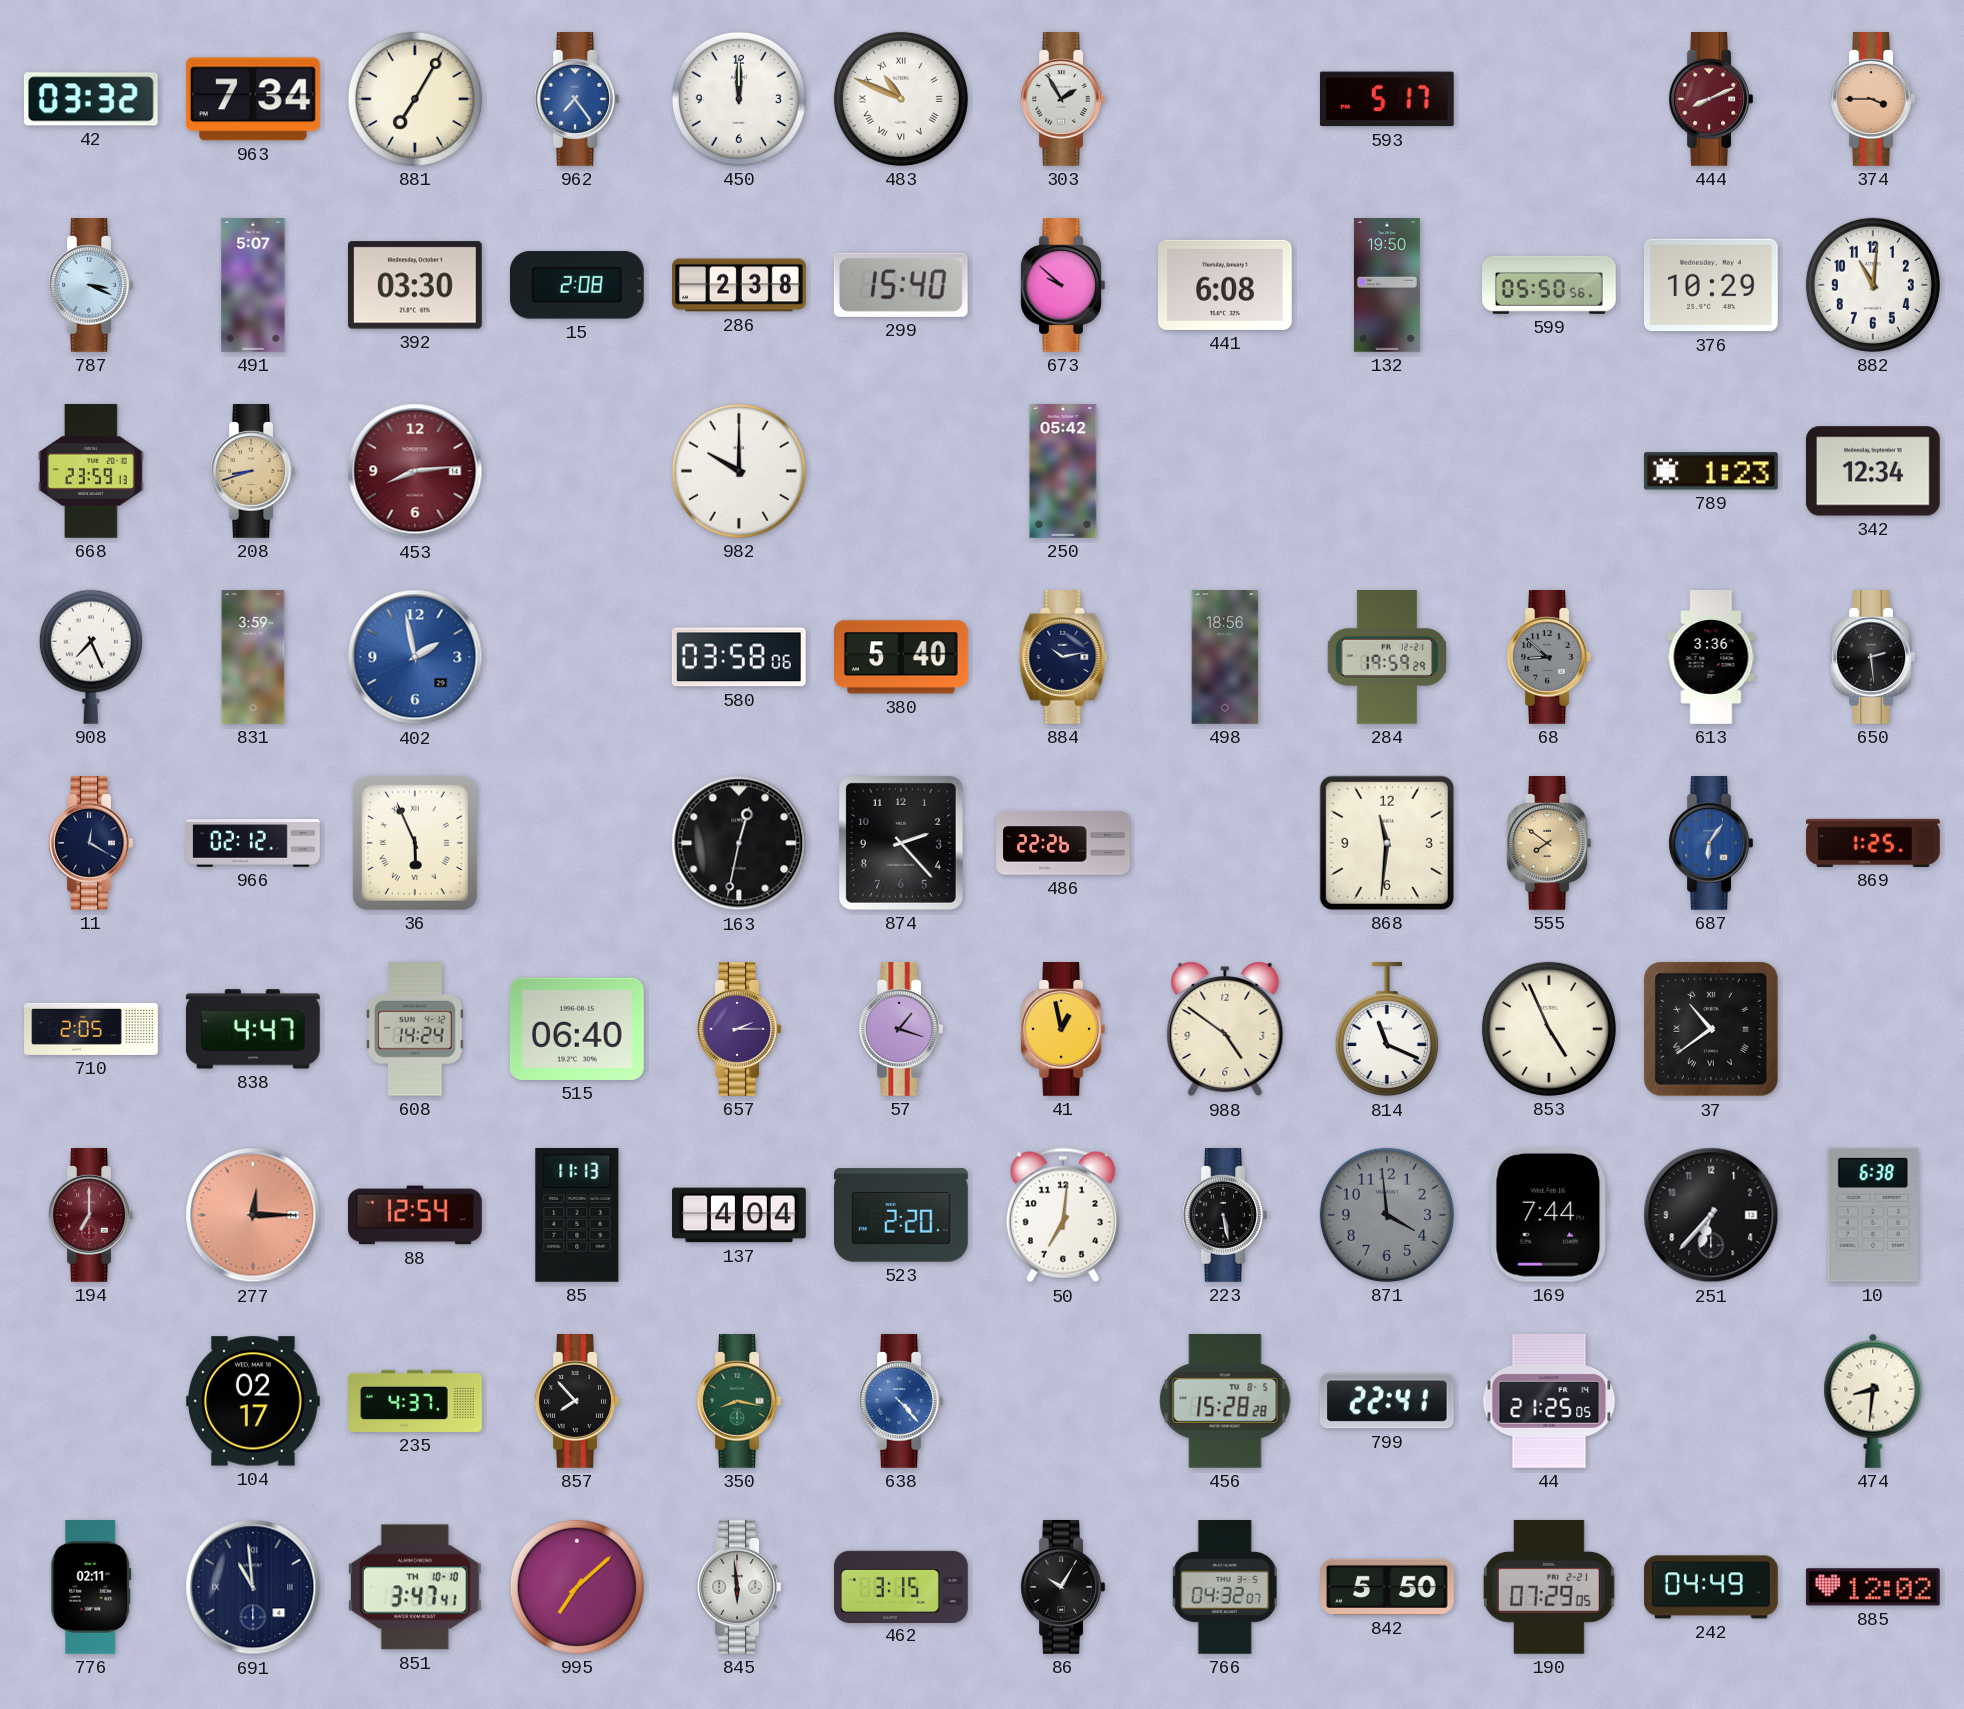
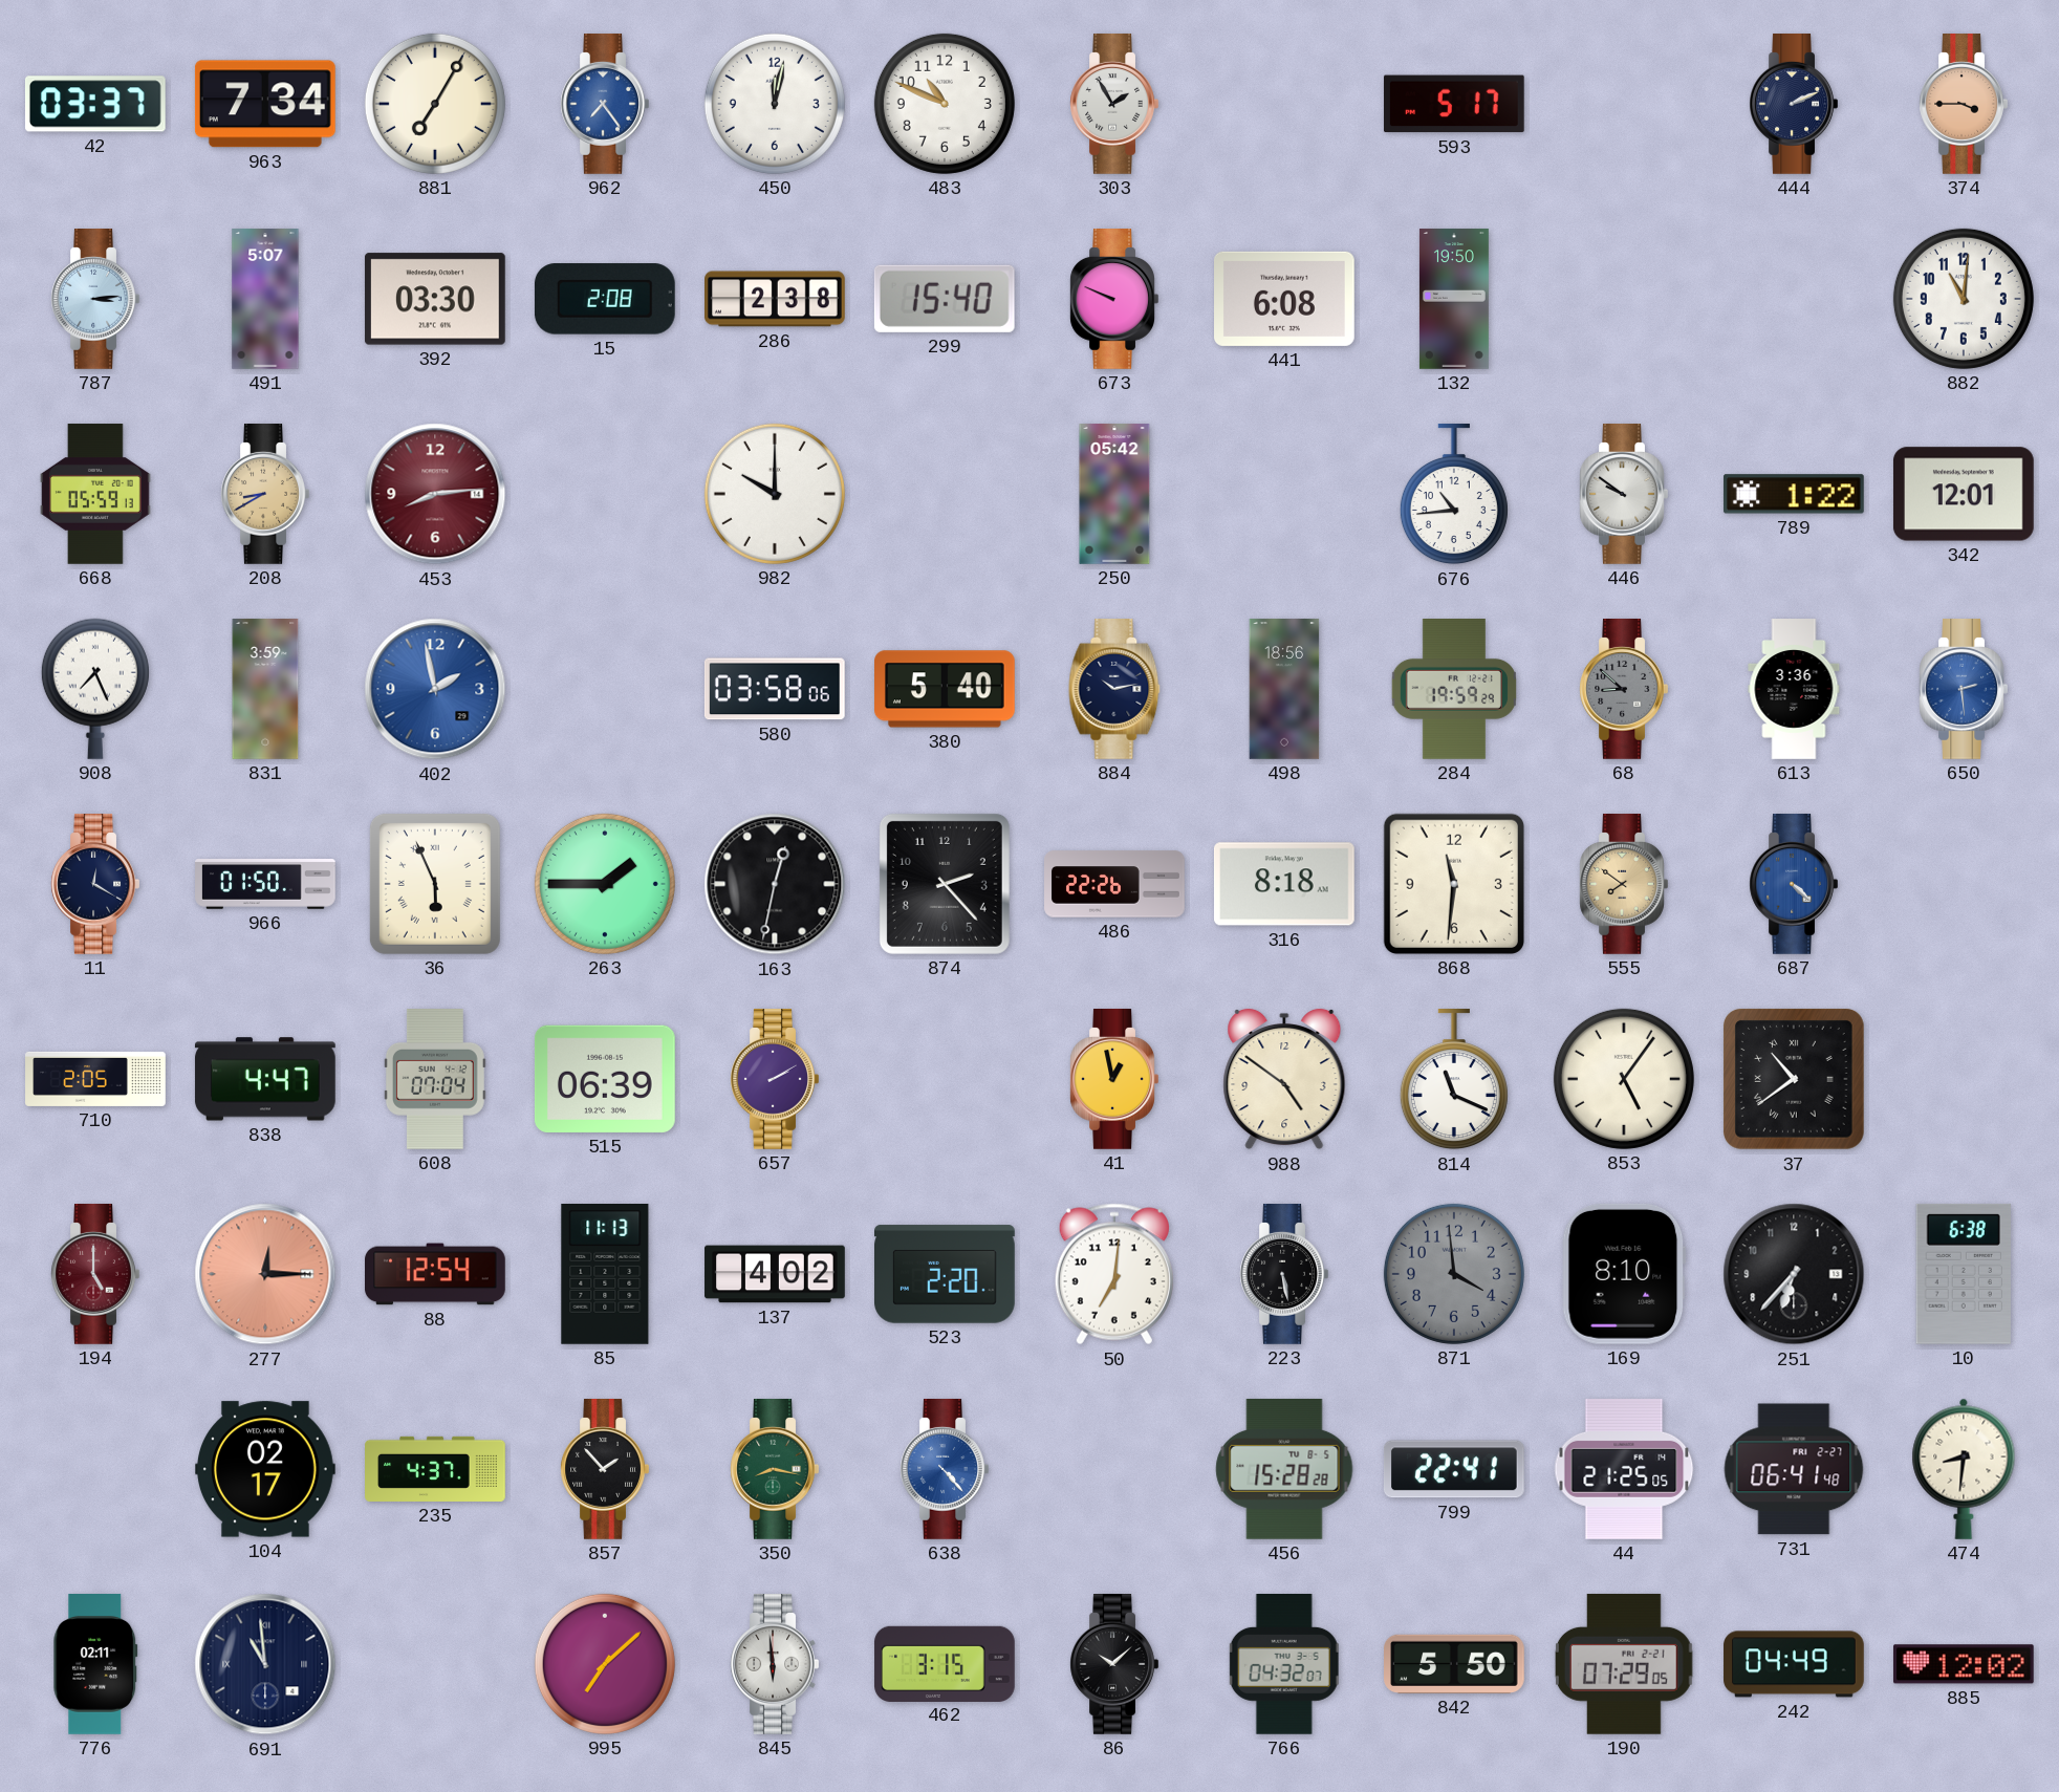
42: 03:32 -> 03:37
450: 12:00 -> 12:02
483 numerals: Roman -> Arabic
444: 8:11 -> 2:11
444 dial: burgundy -> navy
787: 3:19 -> 3:14
673: 9:52 -> 9:49
599: 05:50 -> none
376: 10:29 -> none
668: 23:59 -> 05:59
208: 8:42 -> 8:40
676: none -> 10:44
446: none -> 9:51
789: 1:23 -> 1:22
342: 12:34 -> 12:01
650 dial: black -> blue
966: 02:12 -> 01:50
263: none -> 1:45
316: none -> 8:18
687: 6:06 -> 4:22
869: 1:25 -> none
608: 14:24 -> 07:04
515: 06:40 -> 06:39
657: 2:15 -> 2:10
57: 1:18 -> none
853: 4:56 -> 5:06
194: 7:00 -> 5:00
137: 4:04 -> 4:02
169: 7:44 -> 8:10
857: 7:53 -> 1:53
731: none -> 06:41
851: 3:47 -> none
86: 10:05 -> 10:08
